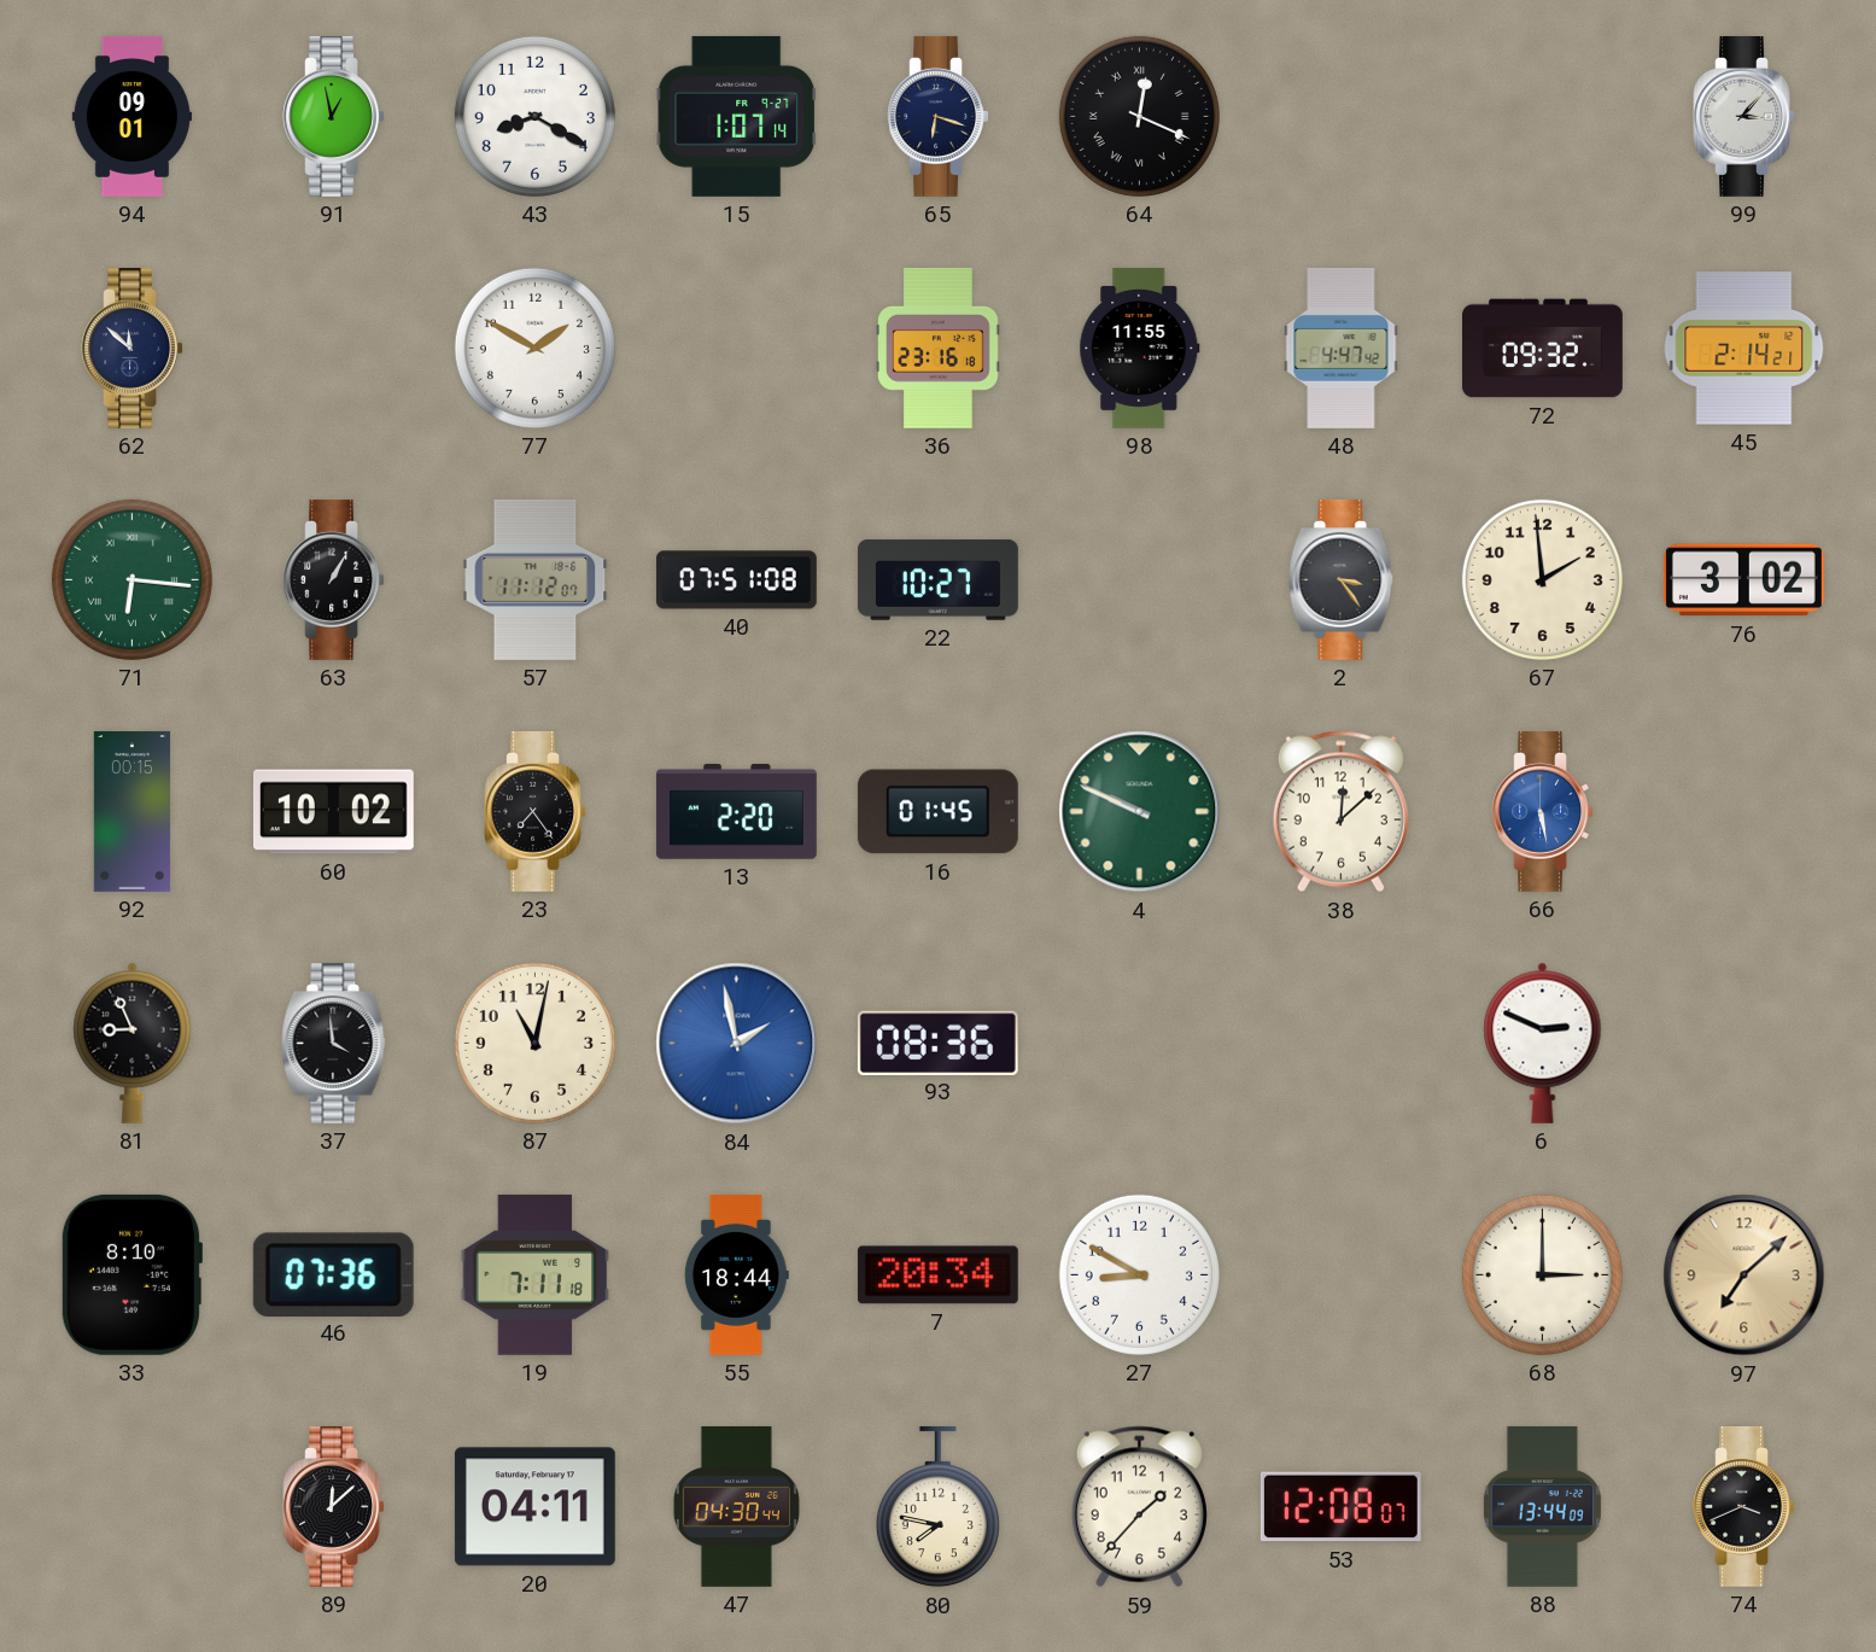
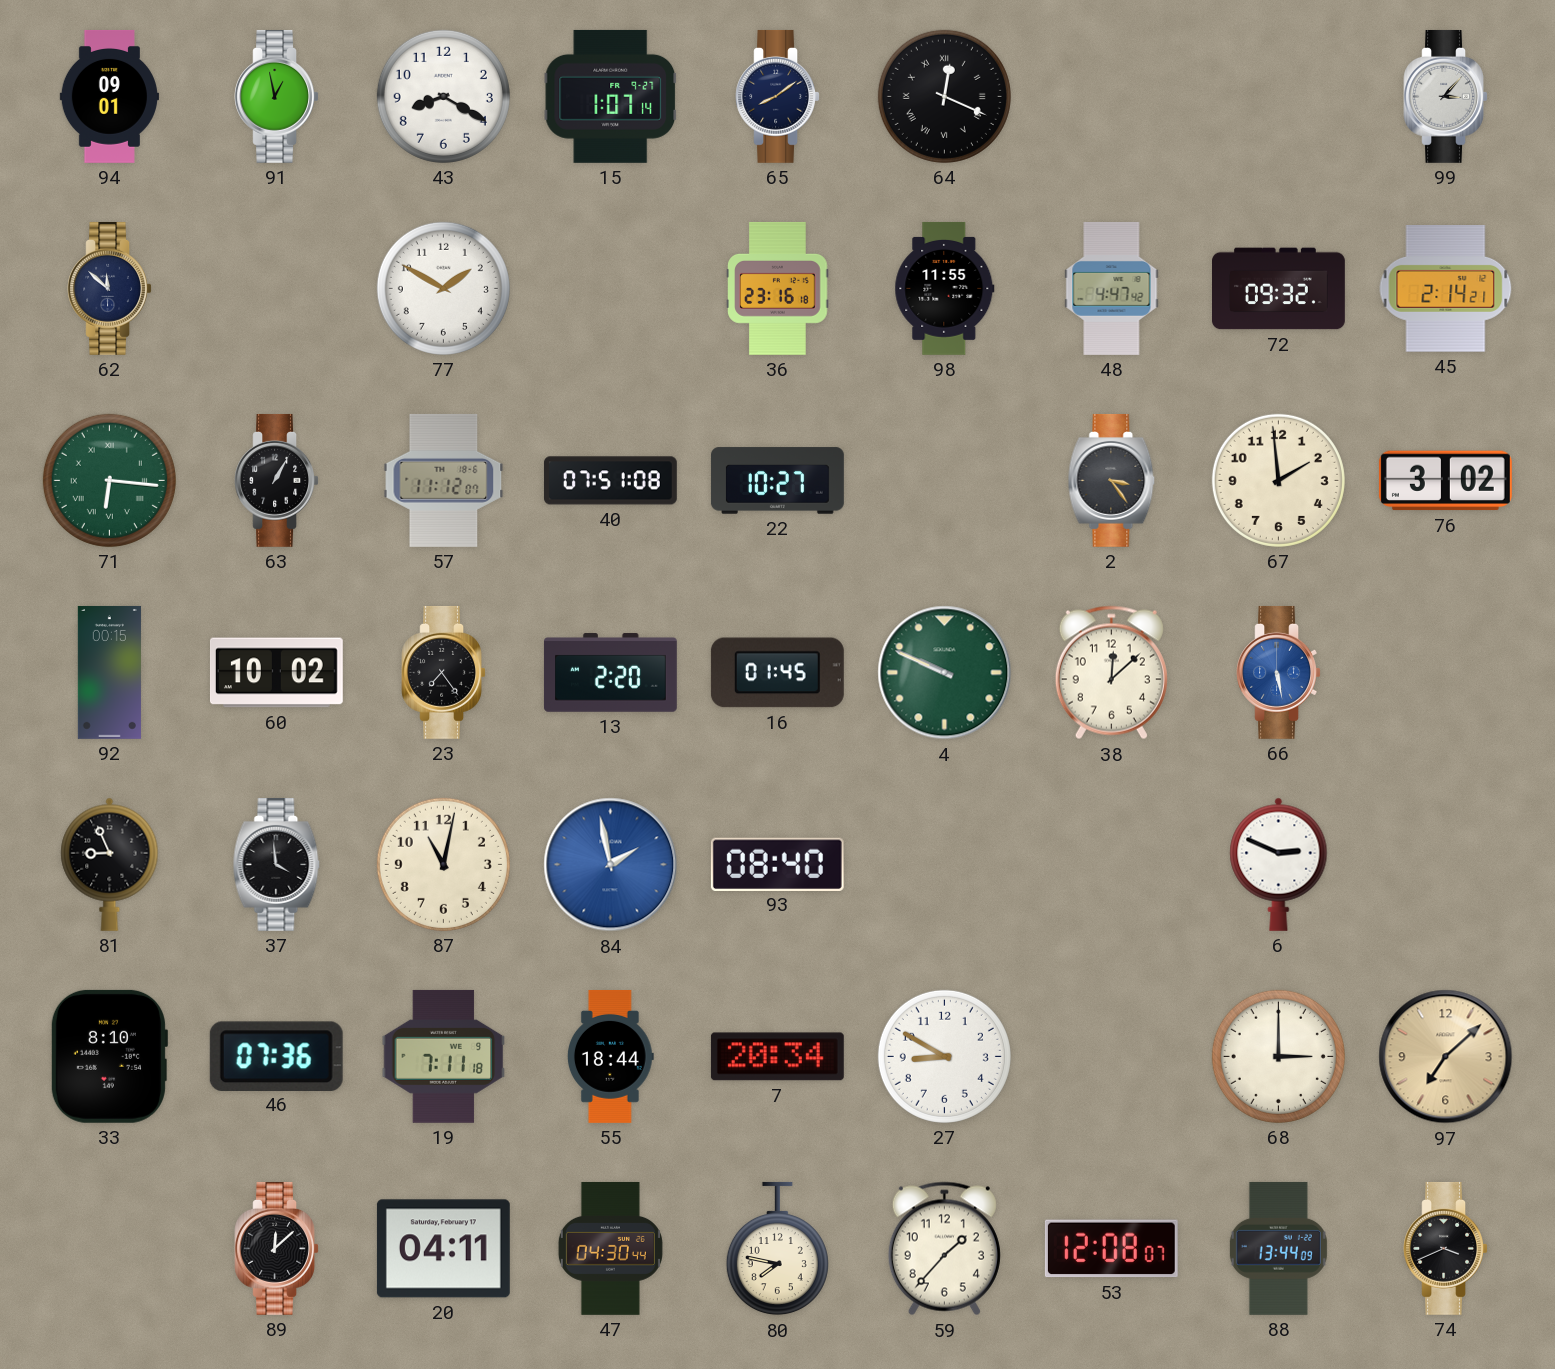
65: 6:18 -> 8:09
93: 08:36 -> 08:40
